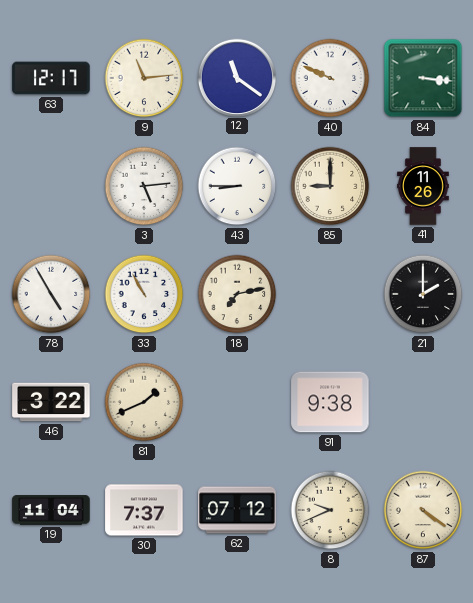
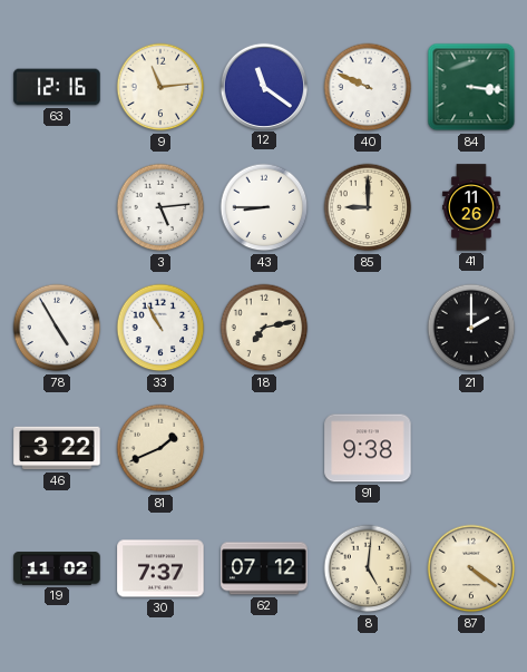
63: 12:17 -> 12:16
19: 11:04 -> 11:02
8: 9:41 -> 5:01
